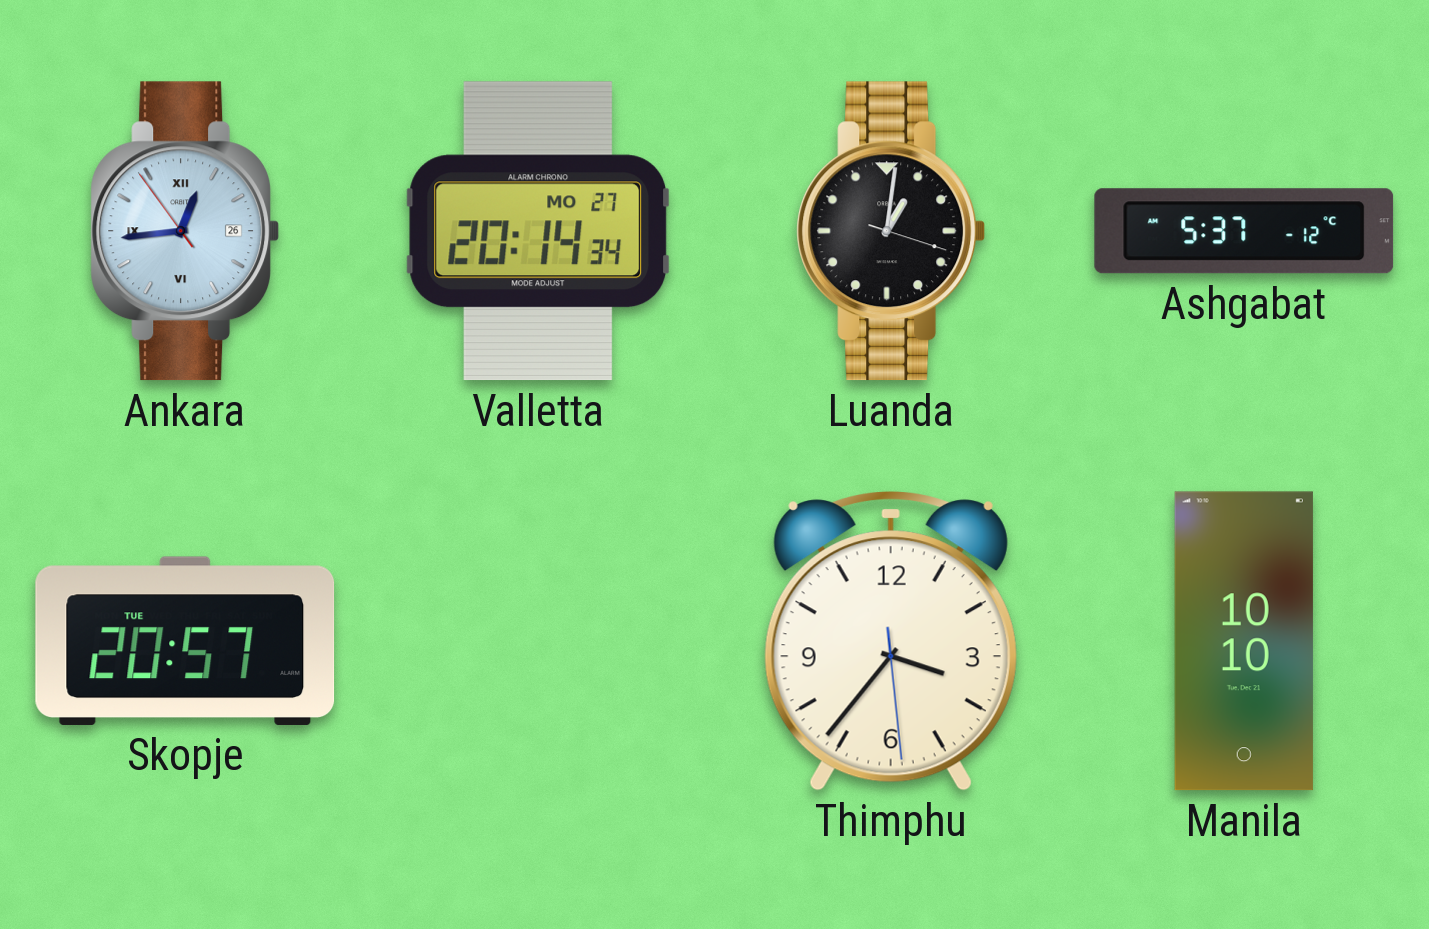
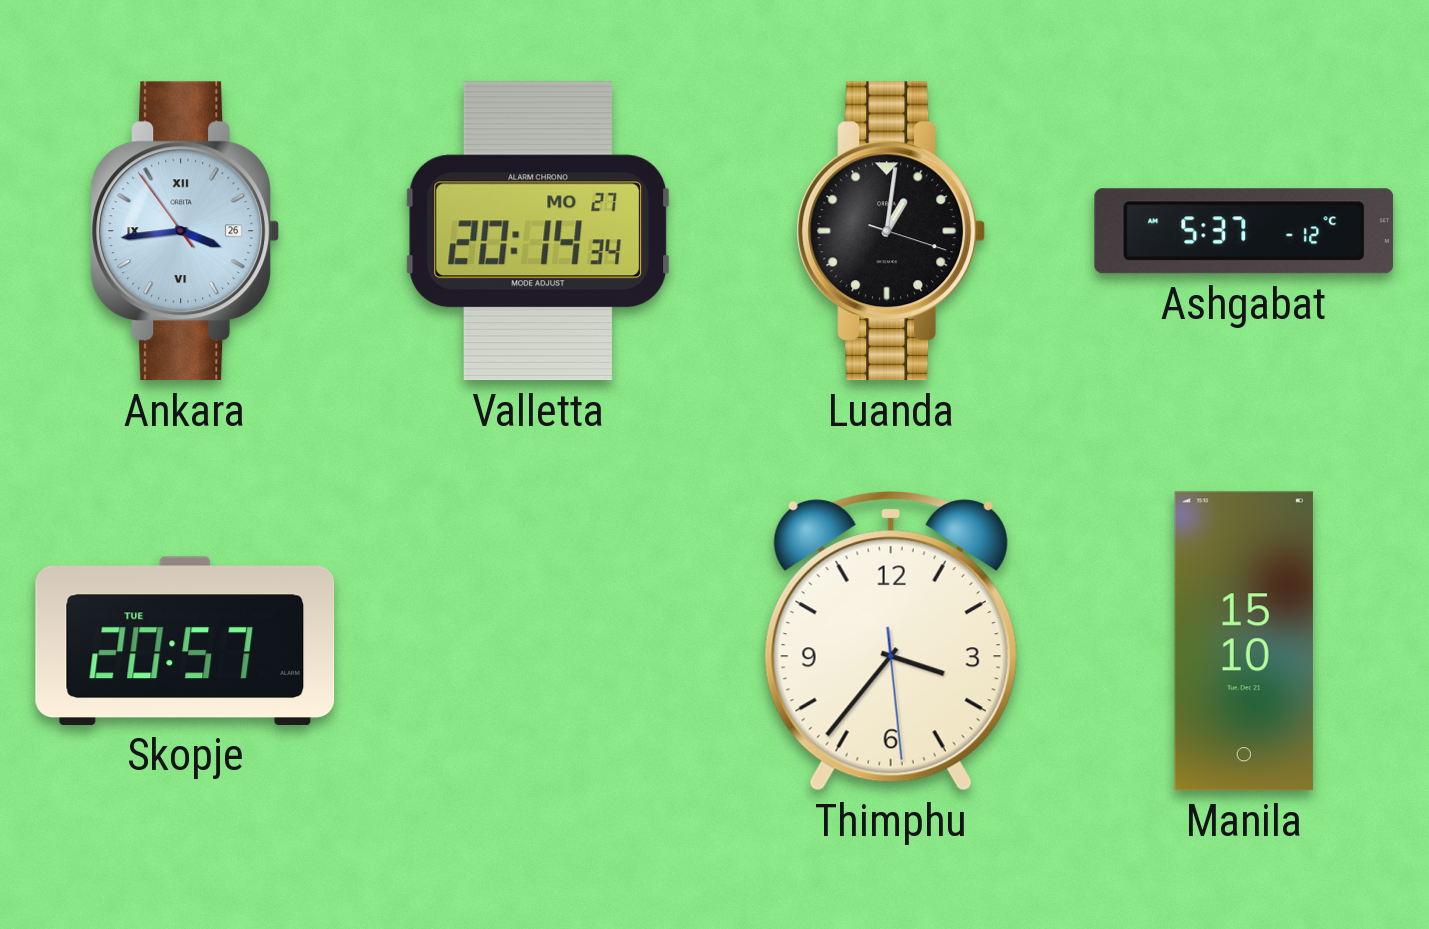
Ankara: 12:43 -> 3:43
Manila: 10:10 -> 15:10
